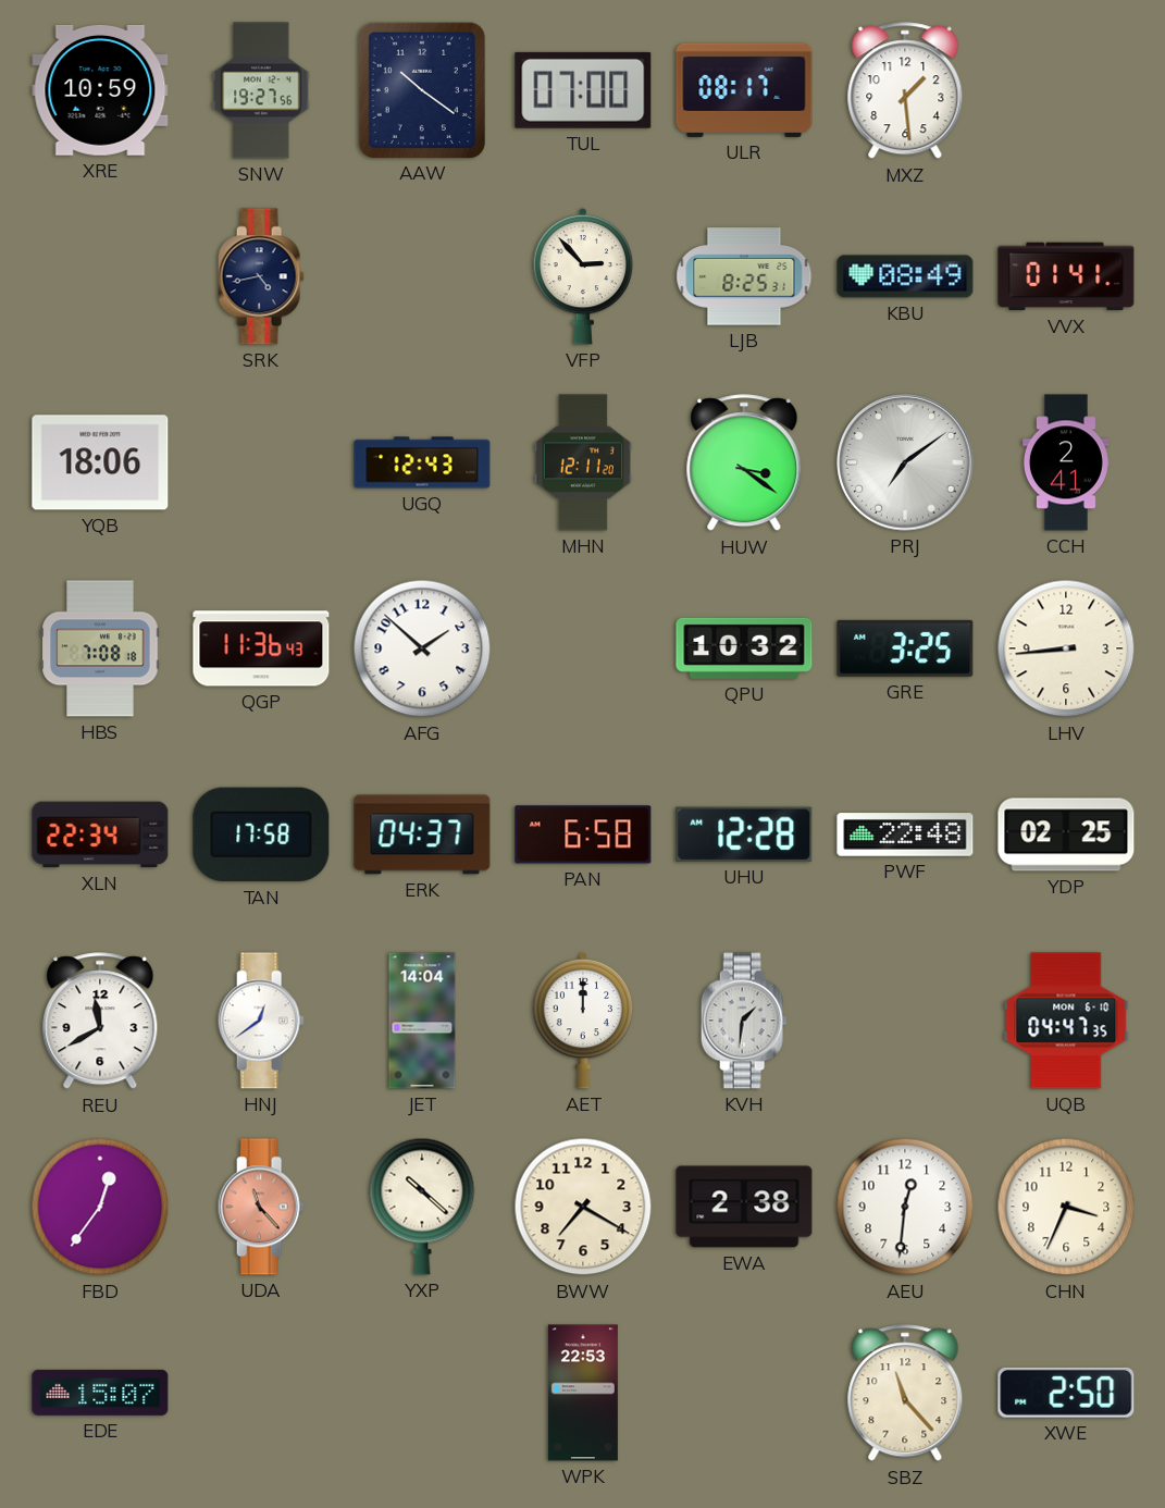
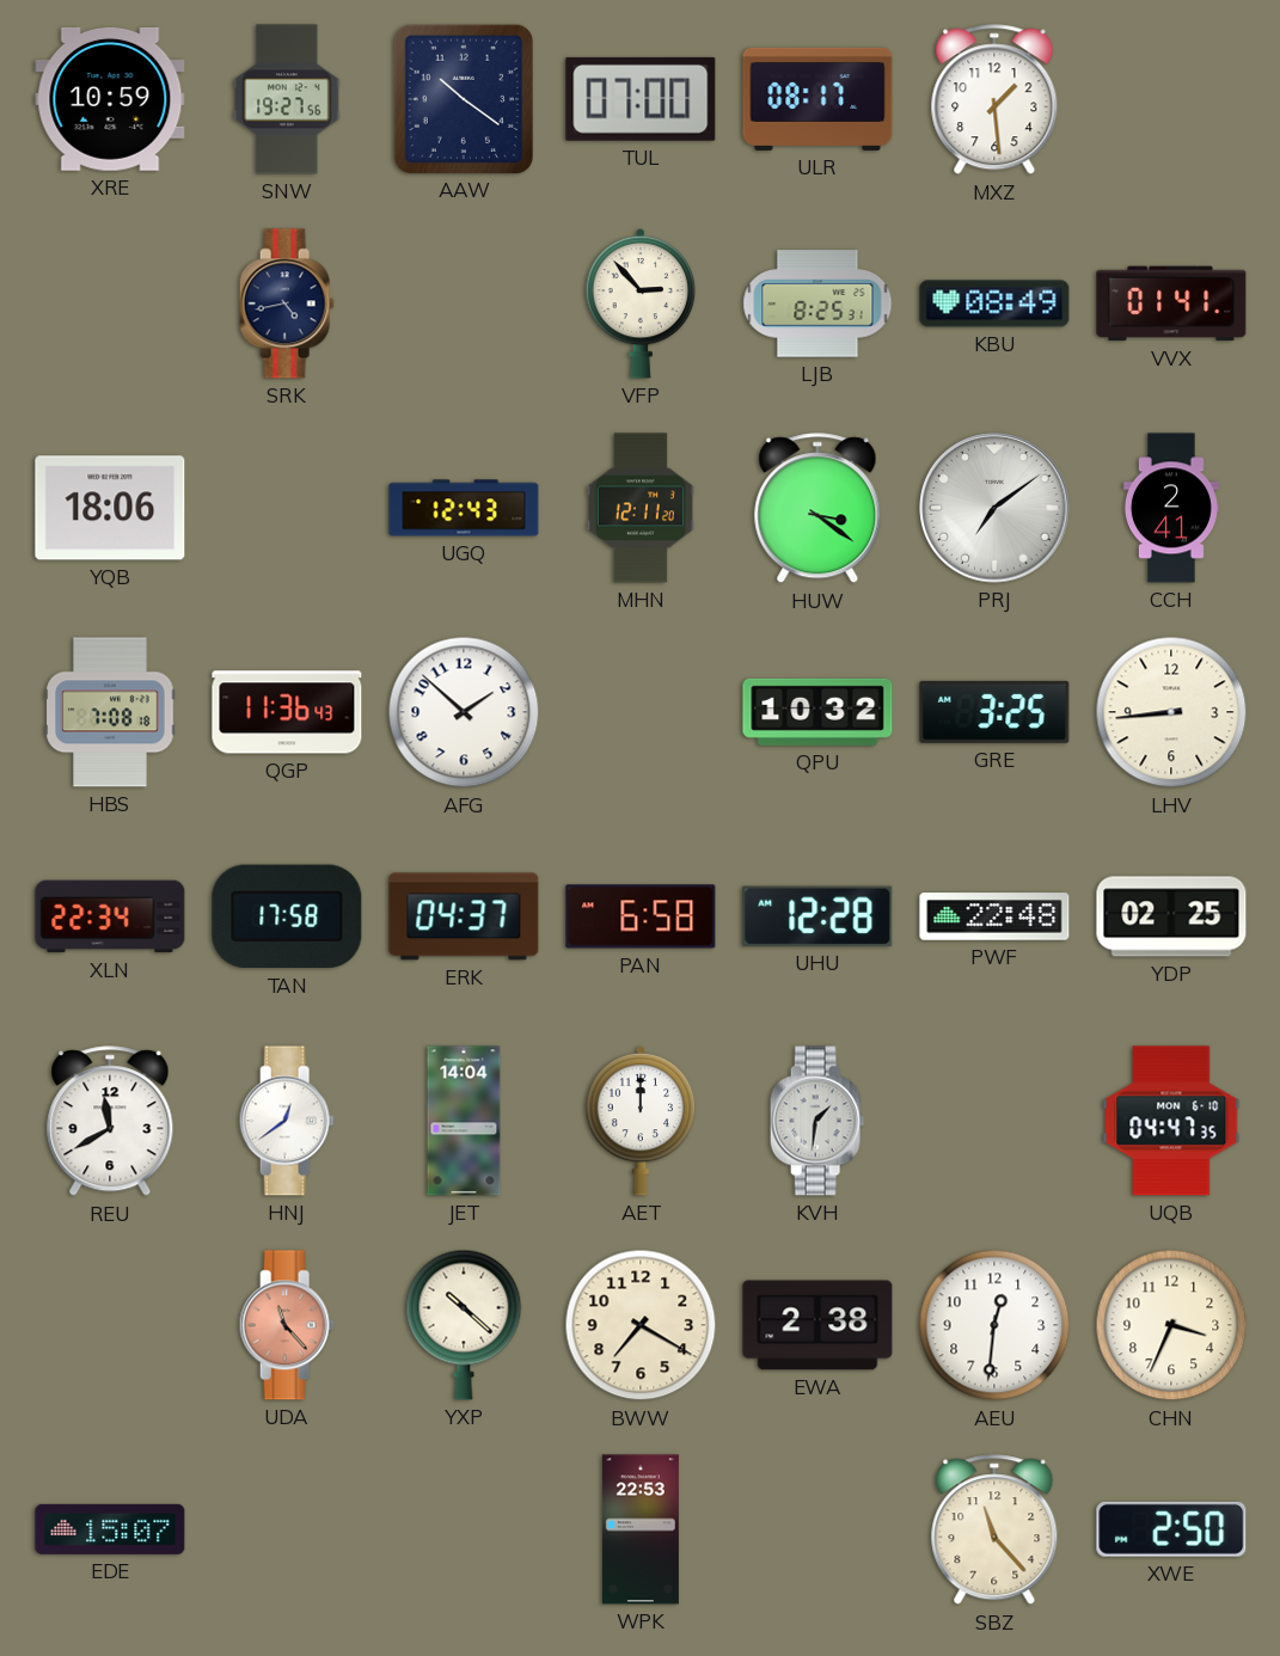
FBD: 12:36 -> none
